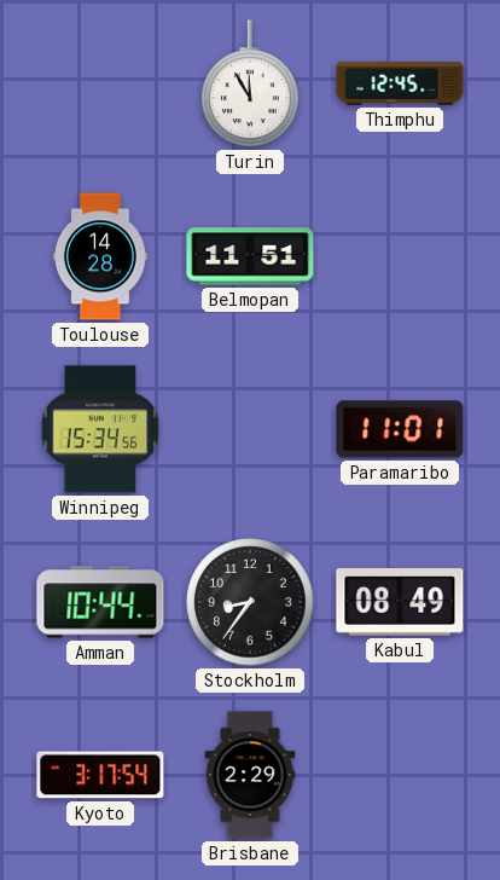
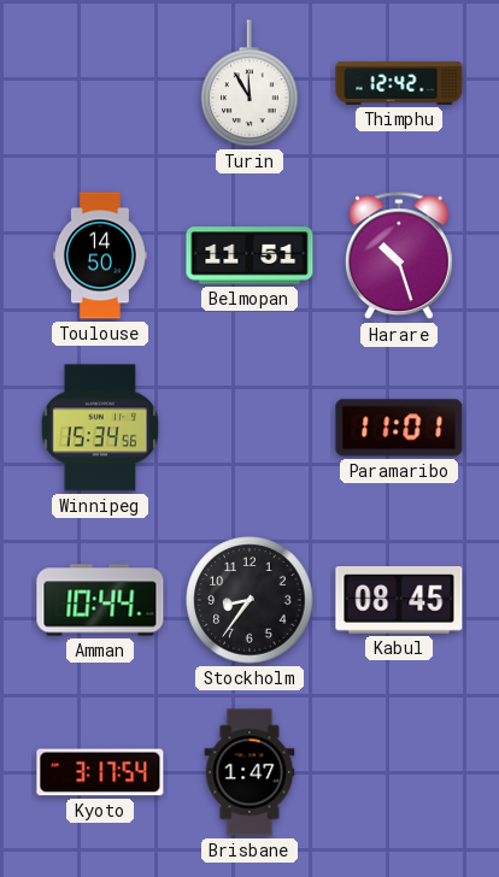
Thimphu: 12:45 -> 12:42
Toulouse: 14:28 -> 14:50
Harare: none -> 10:27
Kabul: 08:49 -> 08:45
Brisbane: 2:29 -> 1:47
